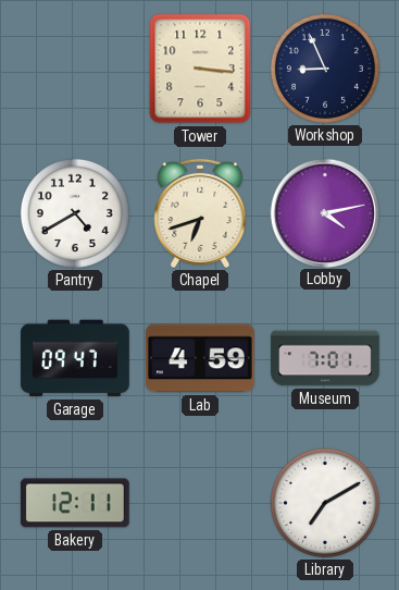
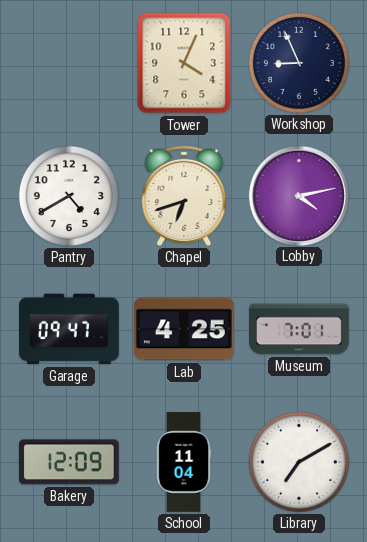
Tower: 3:16 -> 4:04
Lab: 4:59 -> 4:25
Bakery: 12:11 -> 12:09
School: none -> 11:04
